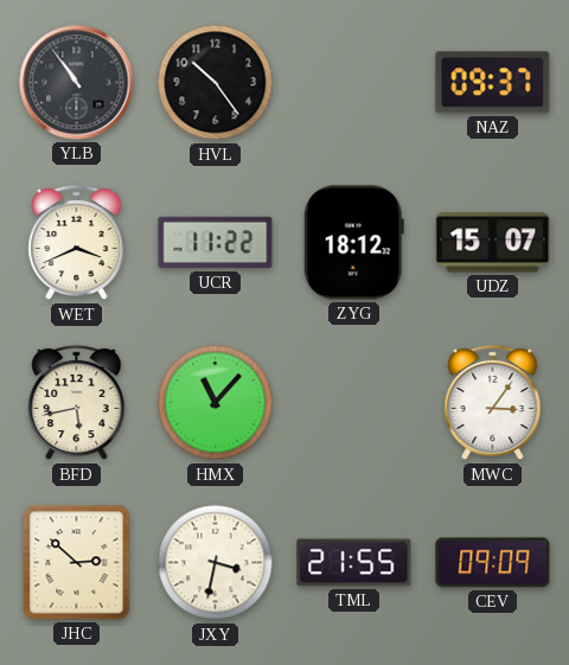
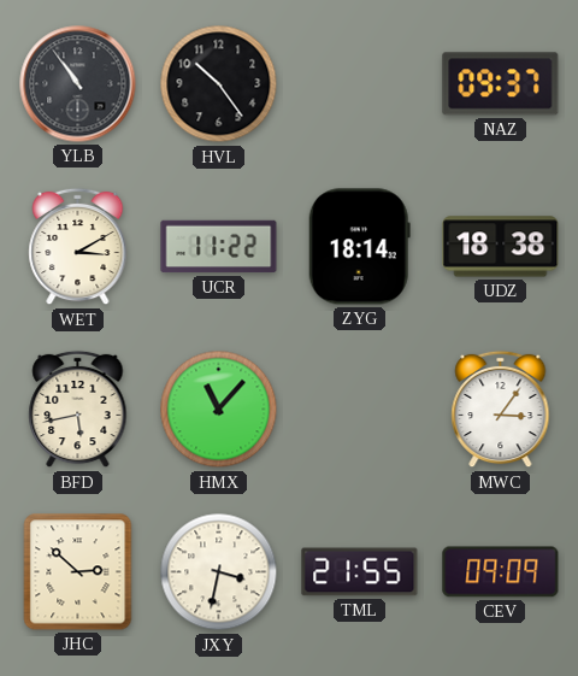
WET: 3:41 -> 3:10
ZYG: 18:12 -> 18:14
UDZ: 15:07 -> 18:38
